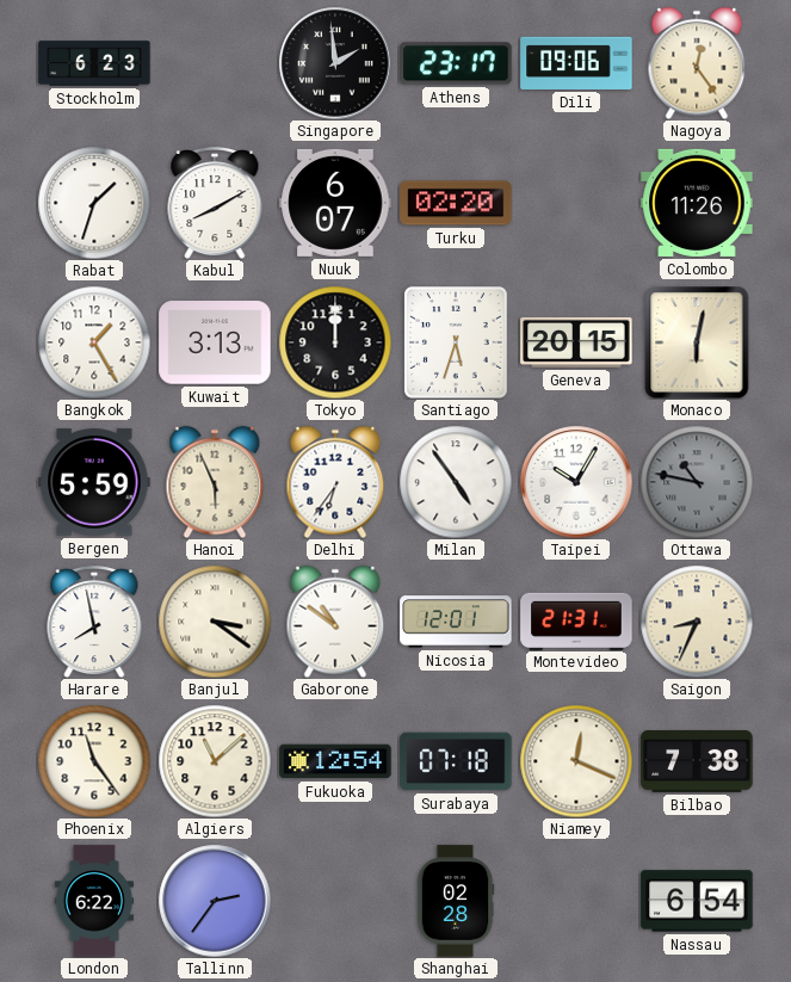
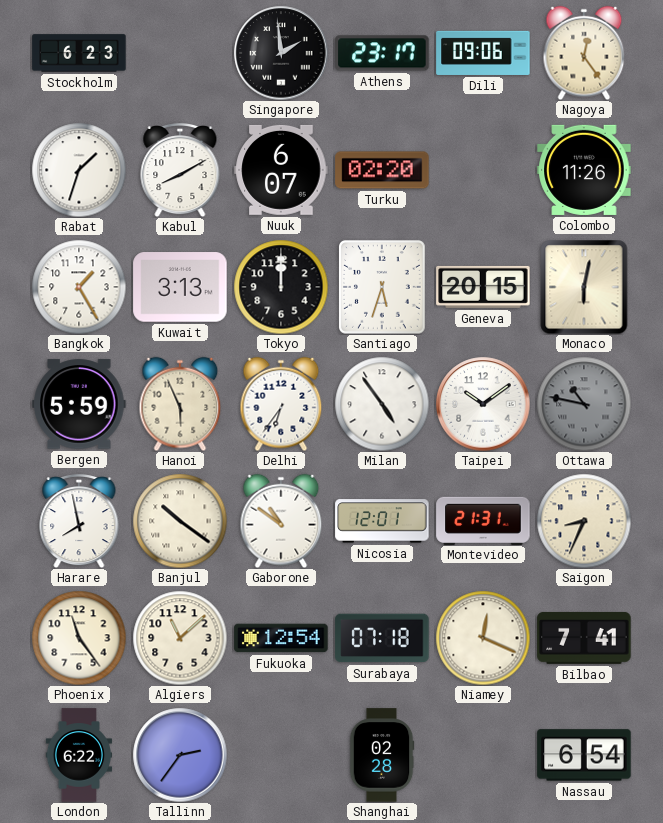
Taipei: 10:05 -> 10:09
Banjul: 3:21 -> 10:21
Bilbao: 7:38 -> 7:41
